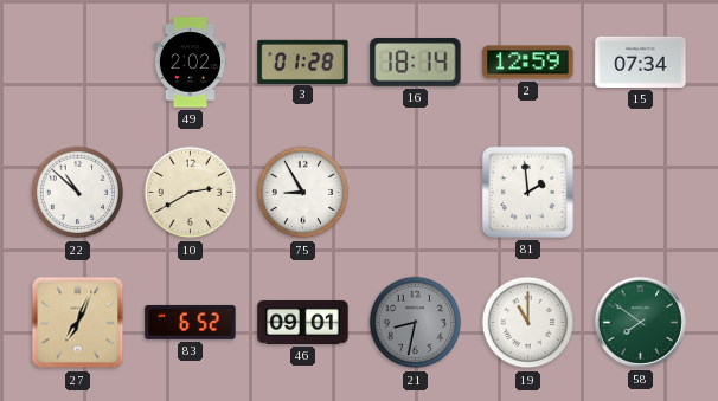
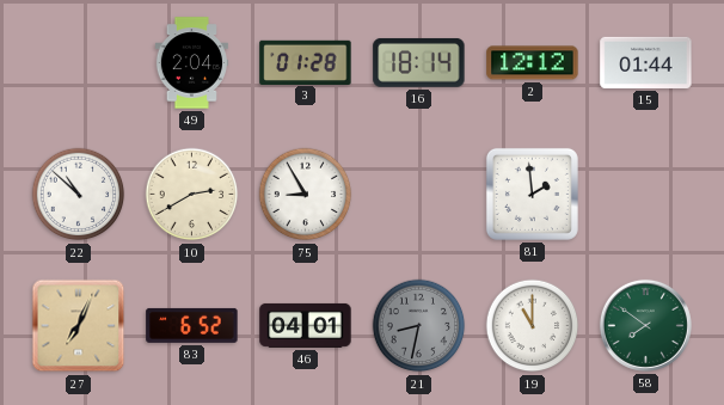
49: 2:02 -> 2:04
2: 12:59 -> 12:12
15: 07:34 -> 01:44
46: 09:01 -> 04:01
